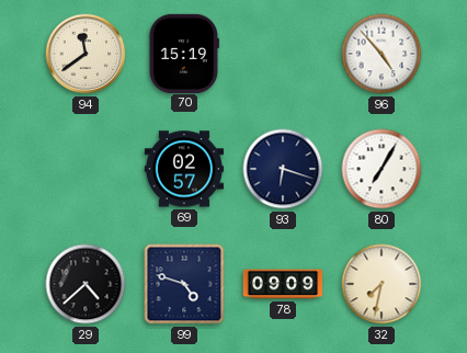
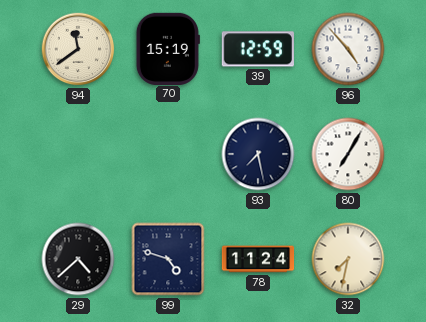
39: none -> 12:59
69: 02:57 -> none
93: 6:18 -> 7:28
78: 09:09 -> 11:24
